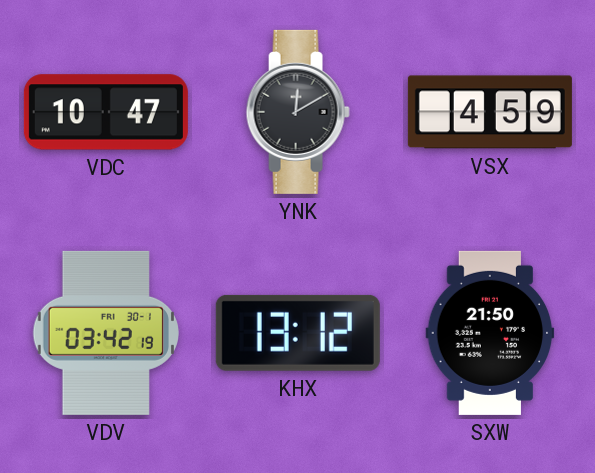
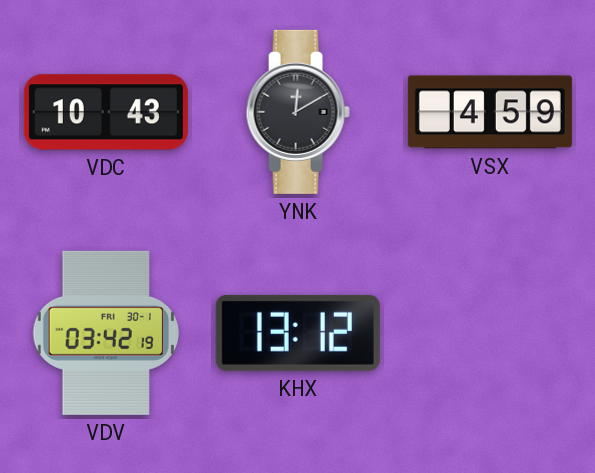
VDC: 10:47 -> 10:43
SXW: 21:50 -> none
